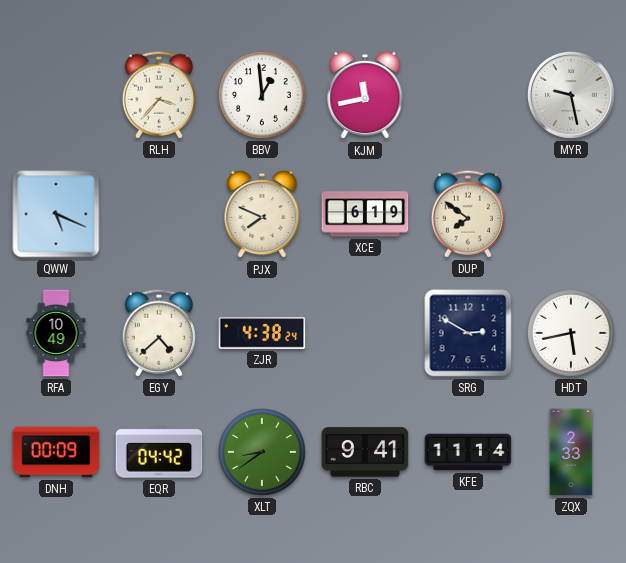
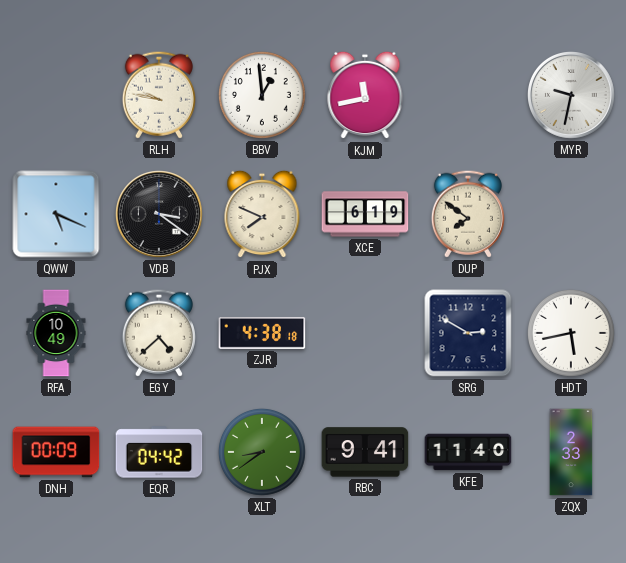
RLH: 3:37 -> 9:47
MYR: 9:28 -> 9:32
VDB: none -> 3:21
ZJR: 4:38:24 -> 4:38:18
KFE: 11:14 -> 11:40
